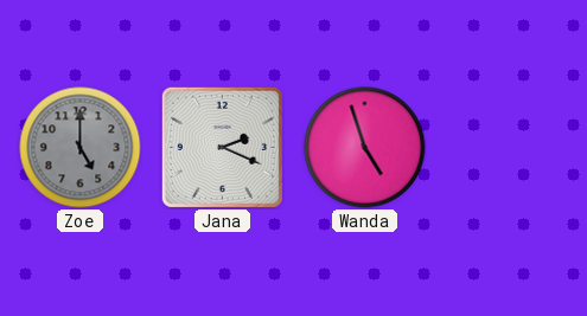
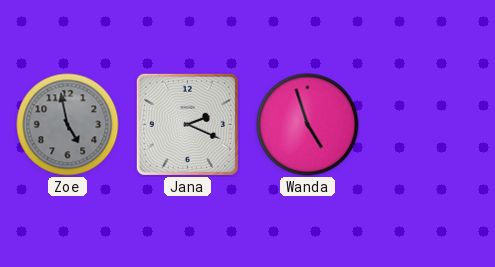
Zoe: 5:00 -> 4:58
